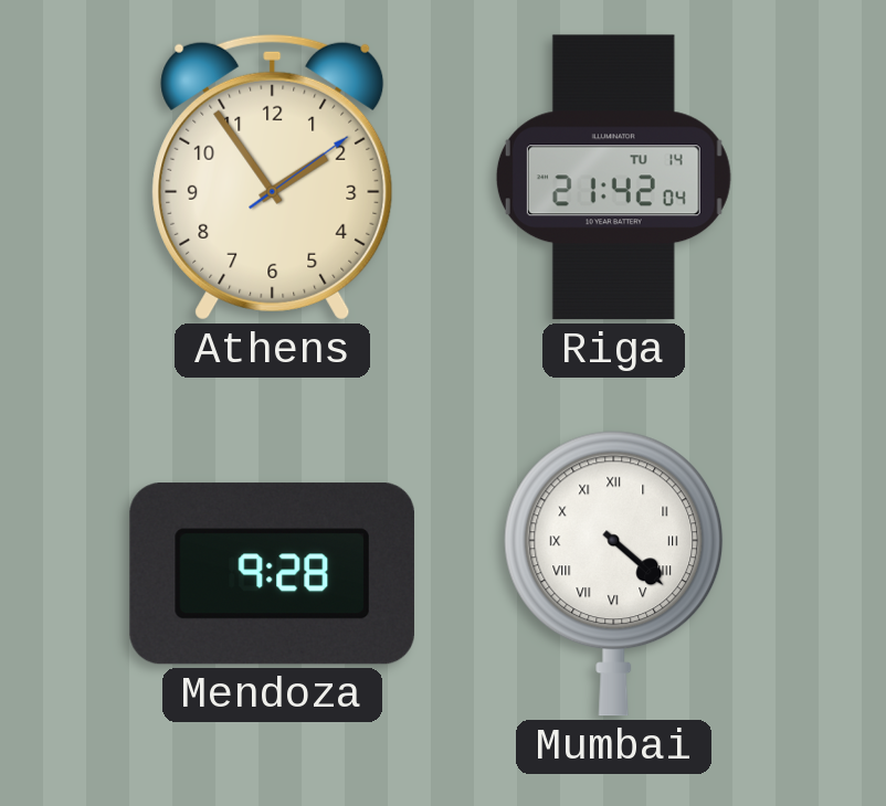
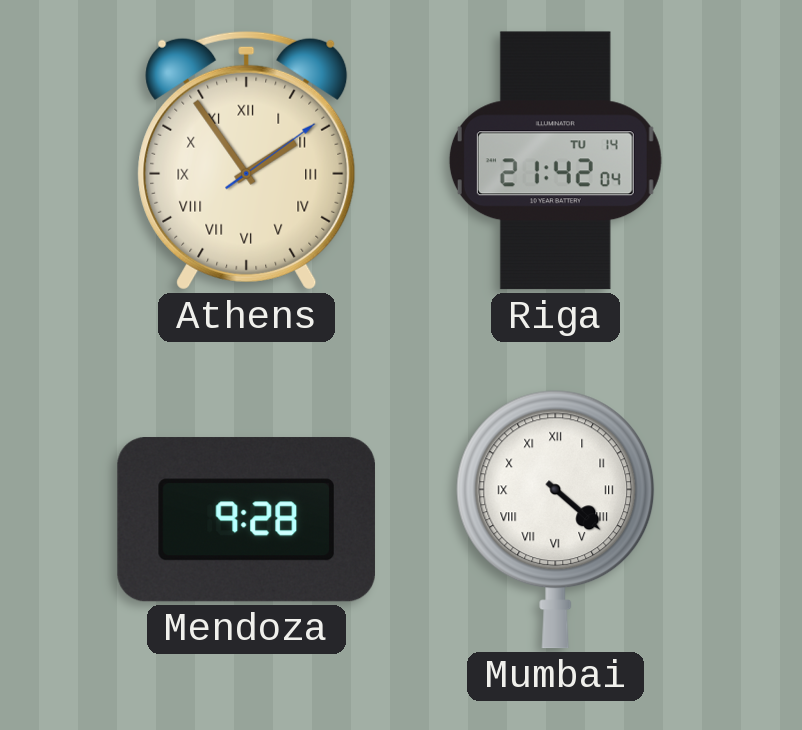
Athens numerals: Arabic -> Roman
